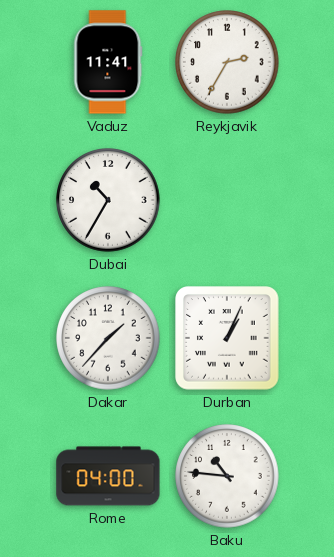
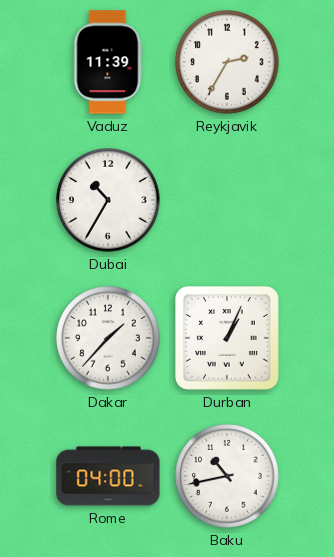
Vaduz: 11:41 -> 11:39
Baku: 10:46 -> 10:43
